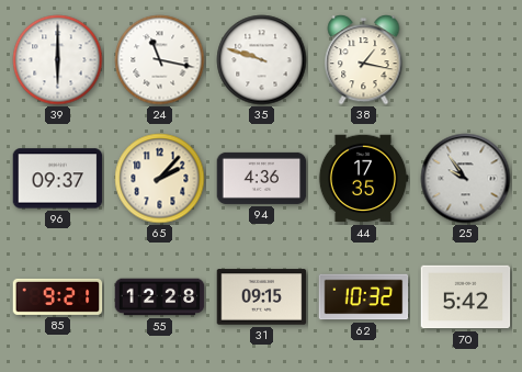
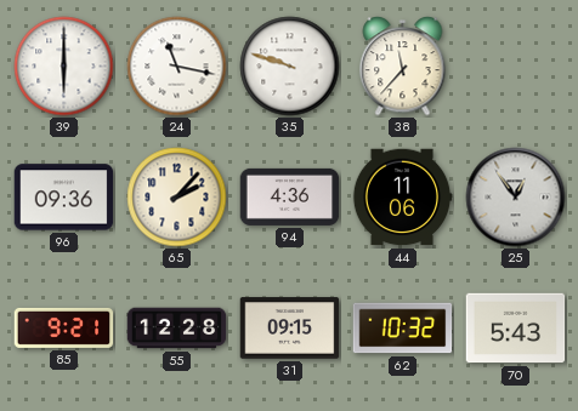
38: 1:17 -> 11:37
96: 09:37 -> 09:36
44: 17:35 -> 11:06
25: 9:54 -> 12:54
70: 5:42 -> 5:43
